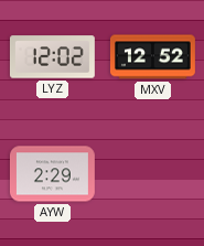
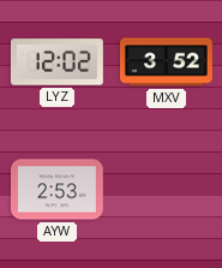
MXV: 12:52 -> 3:52
AYW: 2:29 -> 2:53
